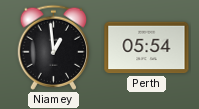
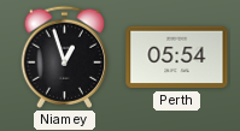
Niamey: 12:59 -> 12:57
